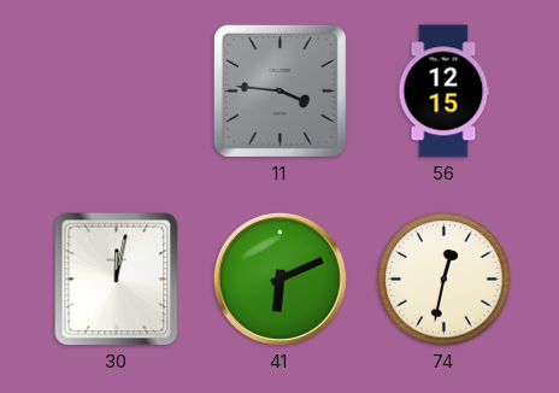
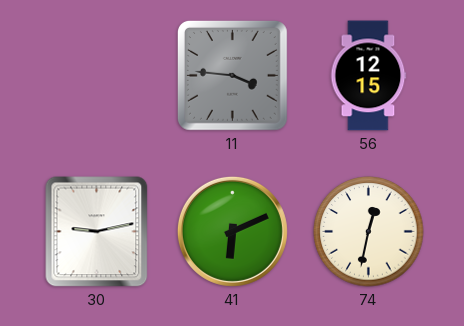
30: 12:02 -> 9:13
